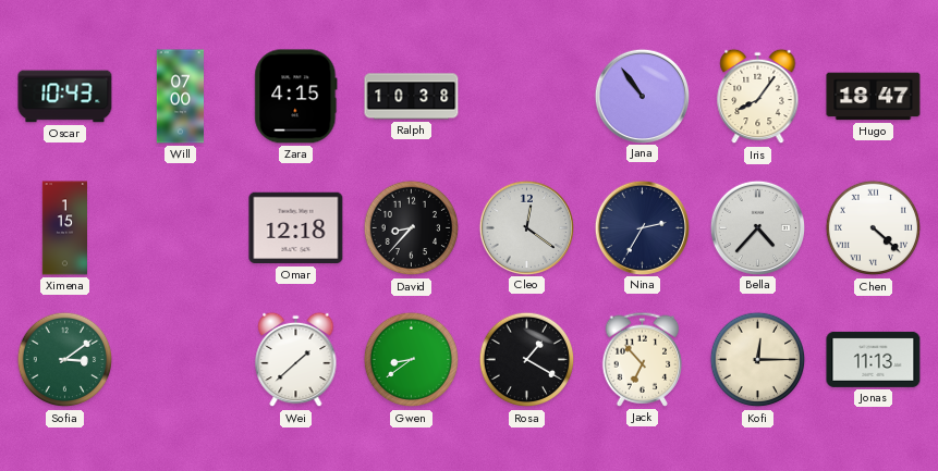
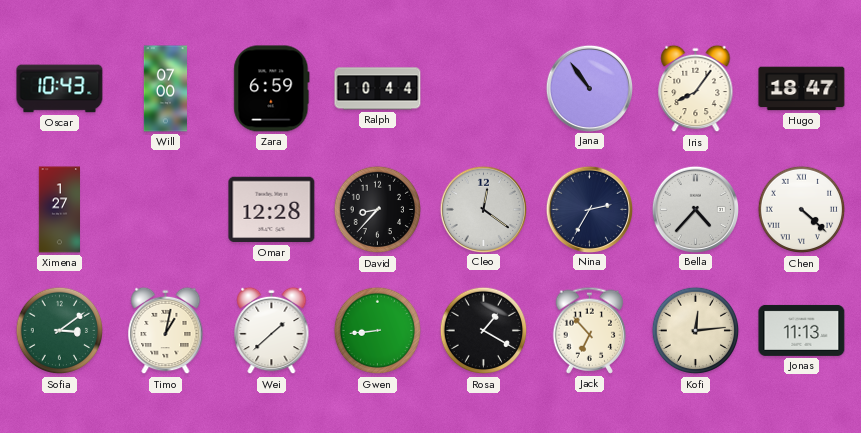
Zara: 4:15 -> 6:59
Ralph: 10:38 -> 10:44
Ximena: 1:15 -> 1:27
Omar: 12:18 -> 12:28
Timo: none -> 1:02
Gwen: 8:39 -> 8:44
Kofi: 12:15 -> 12:14
